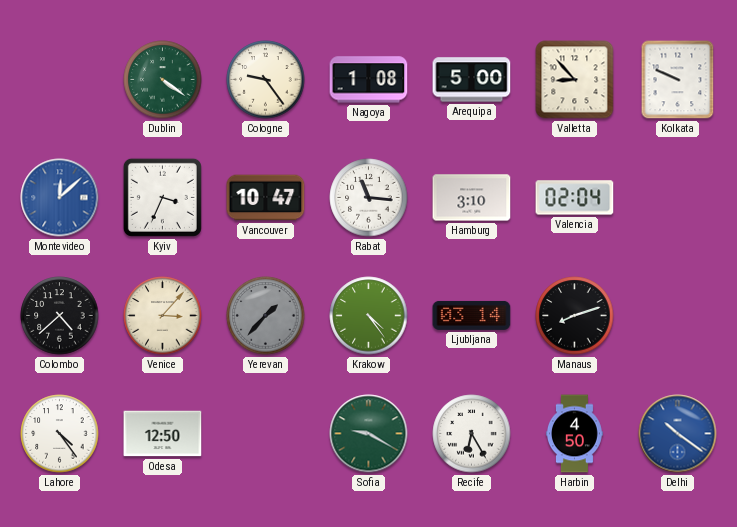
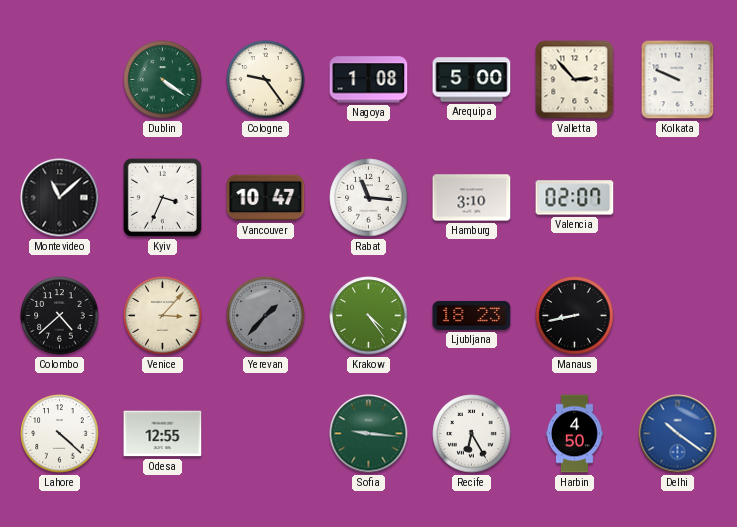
Valletta: 8:53 -> 2:53
Montevideo: 12:08 -> 11:08
Montevideo dial: blue -> black
Valencia: 02:04 -> 02:07
Ljubljana: 03:14 -> 18:23
Manaus: 8:12 -> 8:43
Lahore: 4:24 -> 4:22
Odesa: 12:50 -> 12:55
Sofia: 9:20 -> 9:16
